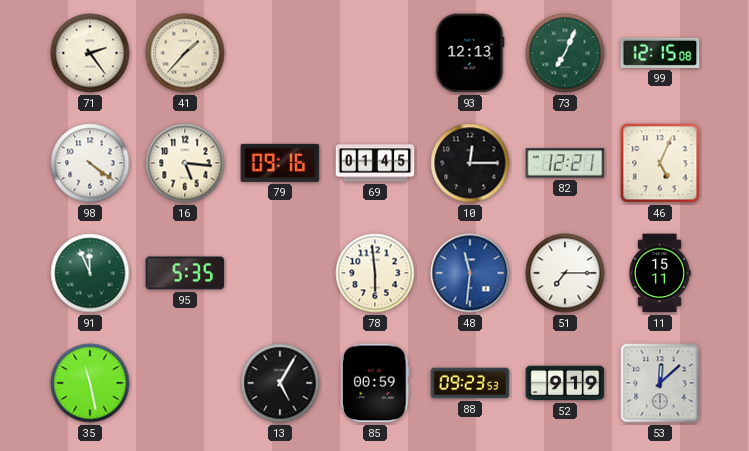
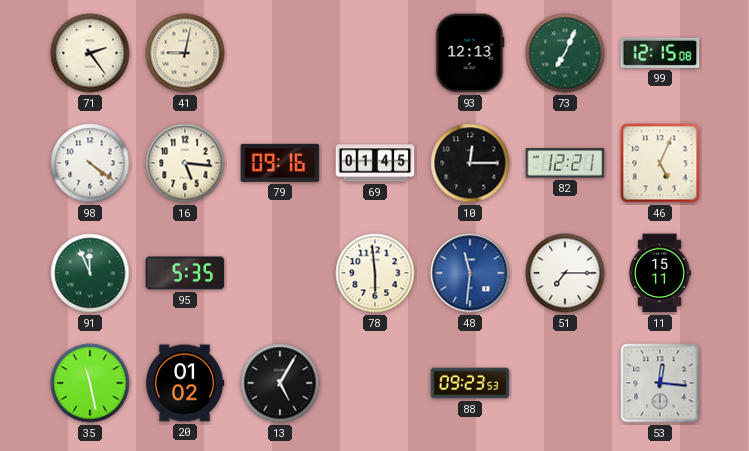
41: 1:37 -> 9:02
20: none -> 01:02
85: 00:59 -> none
52: 9:19 -> none
53: 12:08 -> 12:16
